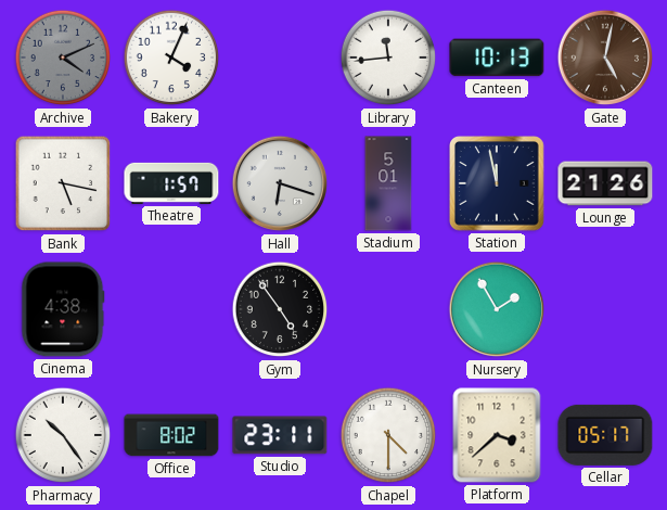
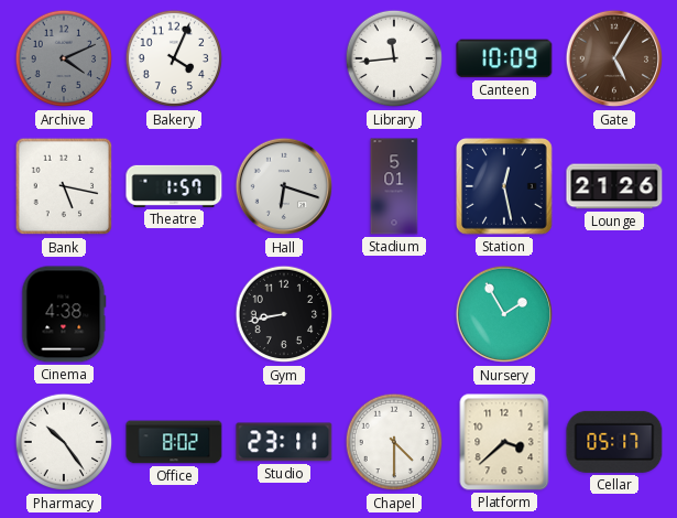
Canteen: 10:13 -> 10:09
Gate: 5:02 -> 5:05
Station: 11:58 -> 12:28
Gym: 4:54 -> 8:43
